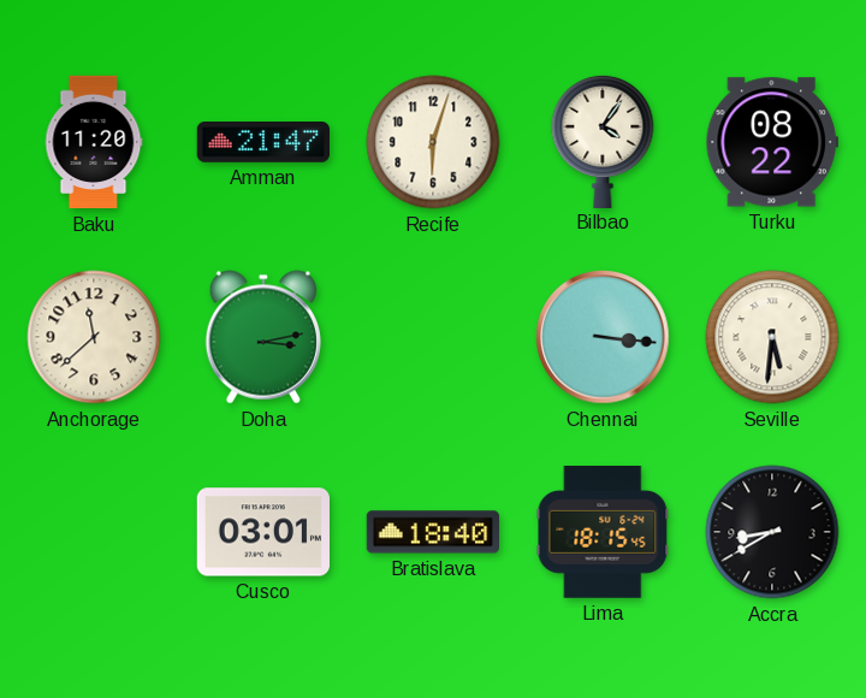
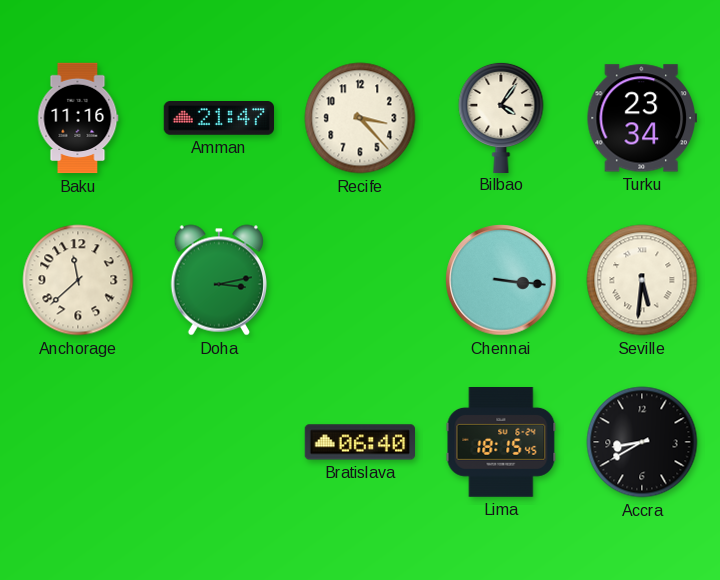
Baku: 11:20 -> 11:16
Recife: 6:03 -> 3:23
Turku: 08:22 -> 23:34
Cusco: 03:01 -> none
Bratislava: 18:40 -> 06:40
